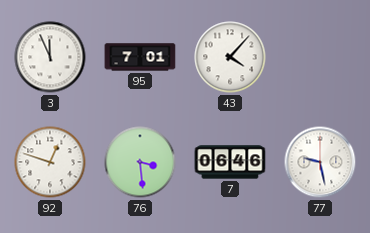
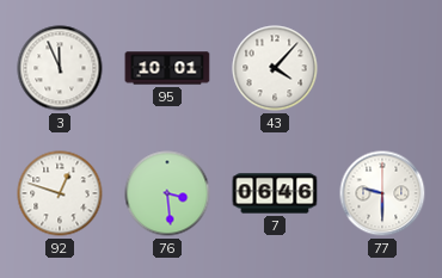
95: 7:01 -> 10:01
77: 9:28 -> 9:30
